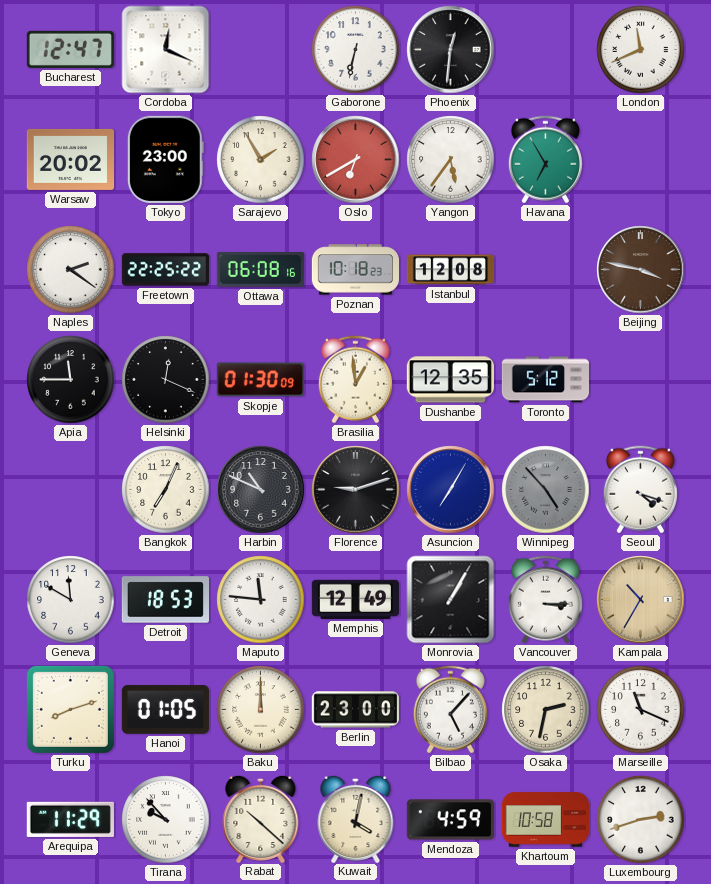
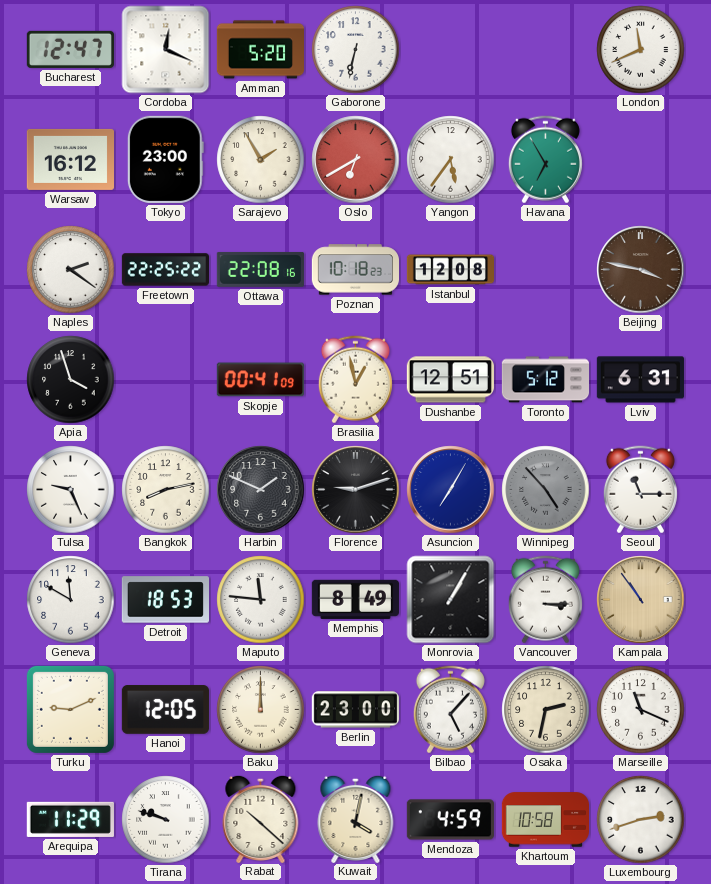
Amman: none -> 5:20
Phoenix: 12:31 -> none
Warsaw: 20:02 -> 16:12
Ottawa: 06:08 -> 22:08
Apia: 11:45 -> 3:57
Helsinki: 12:19 -> none
Skopje: 01:30 -> 00:41
Brasilia: 12:59 -> 12:58
Dushanbe: 12:35 -> 12:51
Lviv: none -> 6:31
Tulsa: none -> 9:26
Bangkok: 7:04 -> 8:13
Harbin: 10:49 -> 1:49
Seoul: 4:18 -> 11:15
Memphis: 12:49 -> 8:49
Kampala: 10:35 -> 10:54
Turku: 8:12 -> 9:11
Hanoi: 01:05 -> 12:05
Tirana: 9:53 -> 9:48
